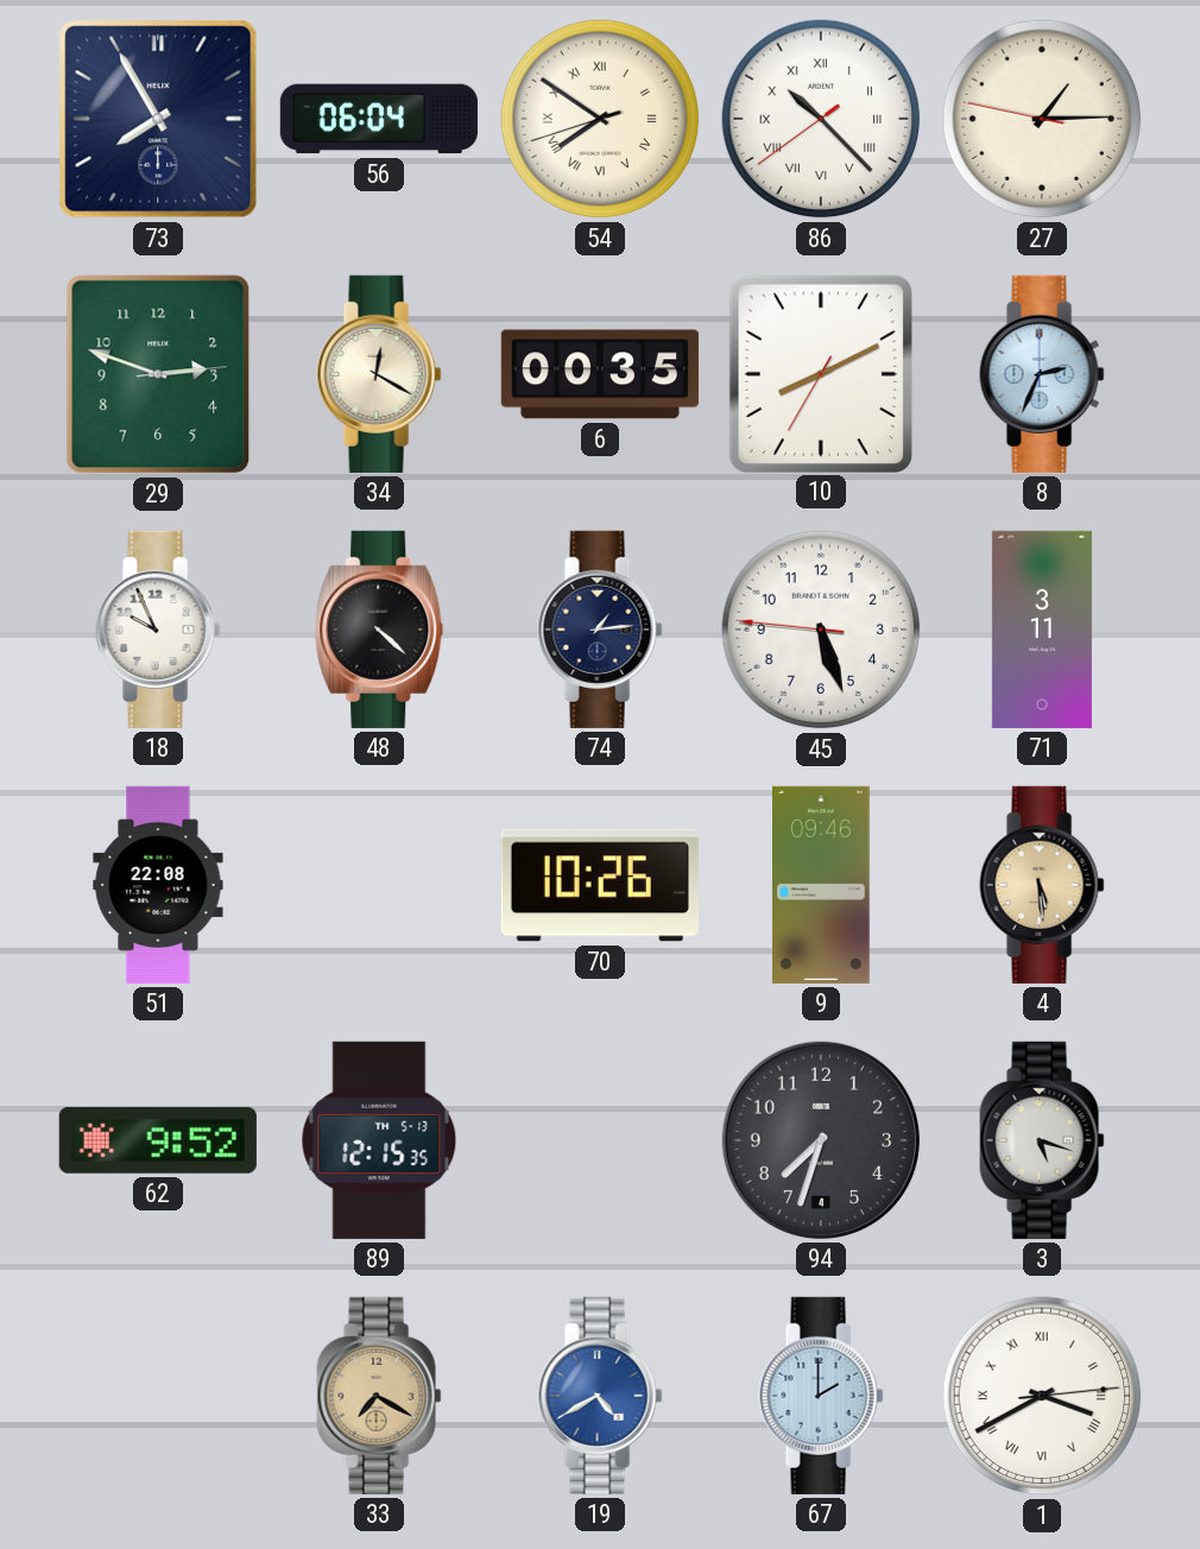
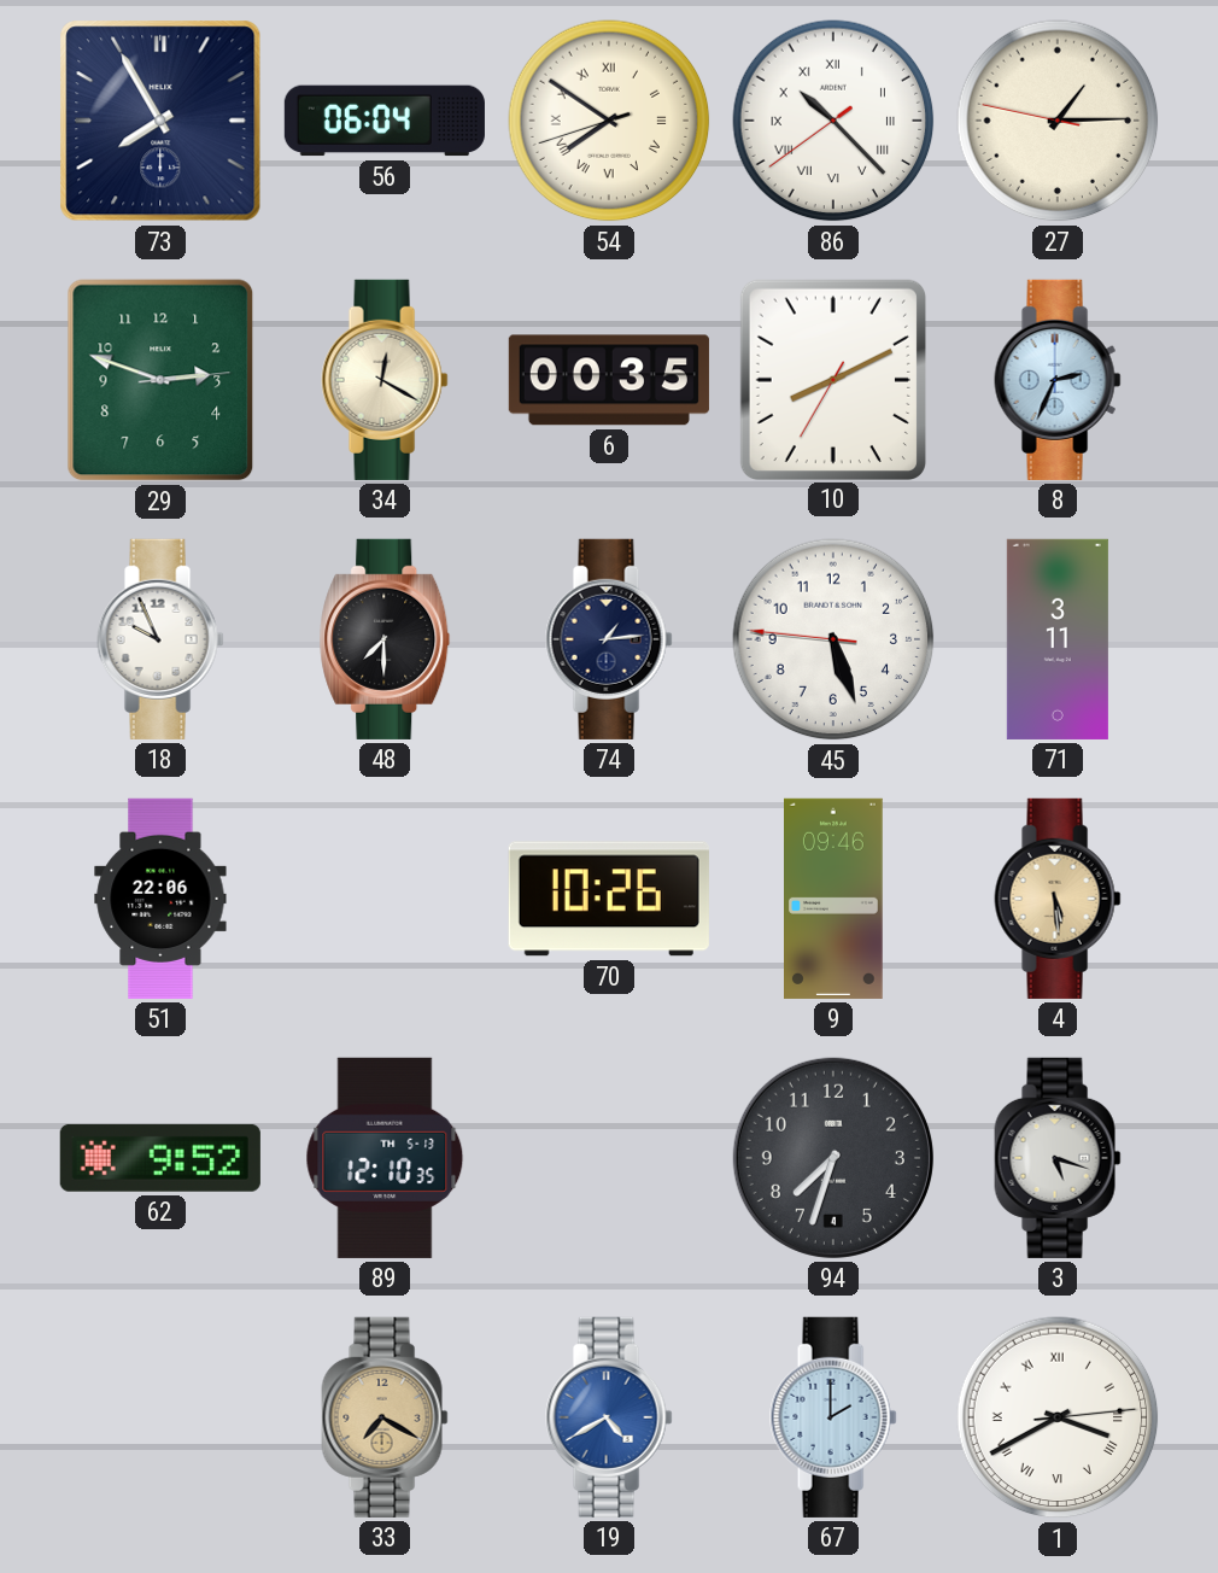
48: 4:22 -> 7:30
51: 22:08 -> 22:06
89: 12:15 -> 12:10
